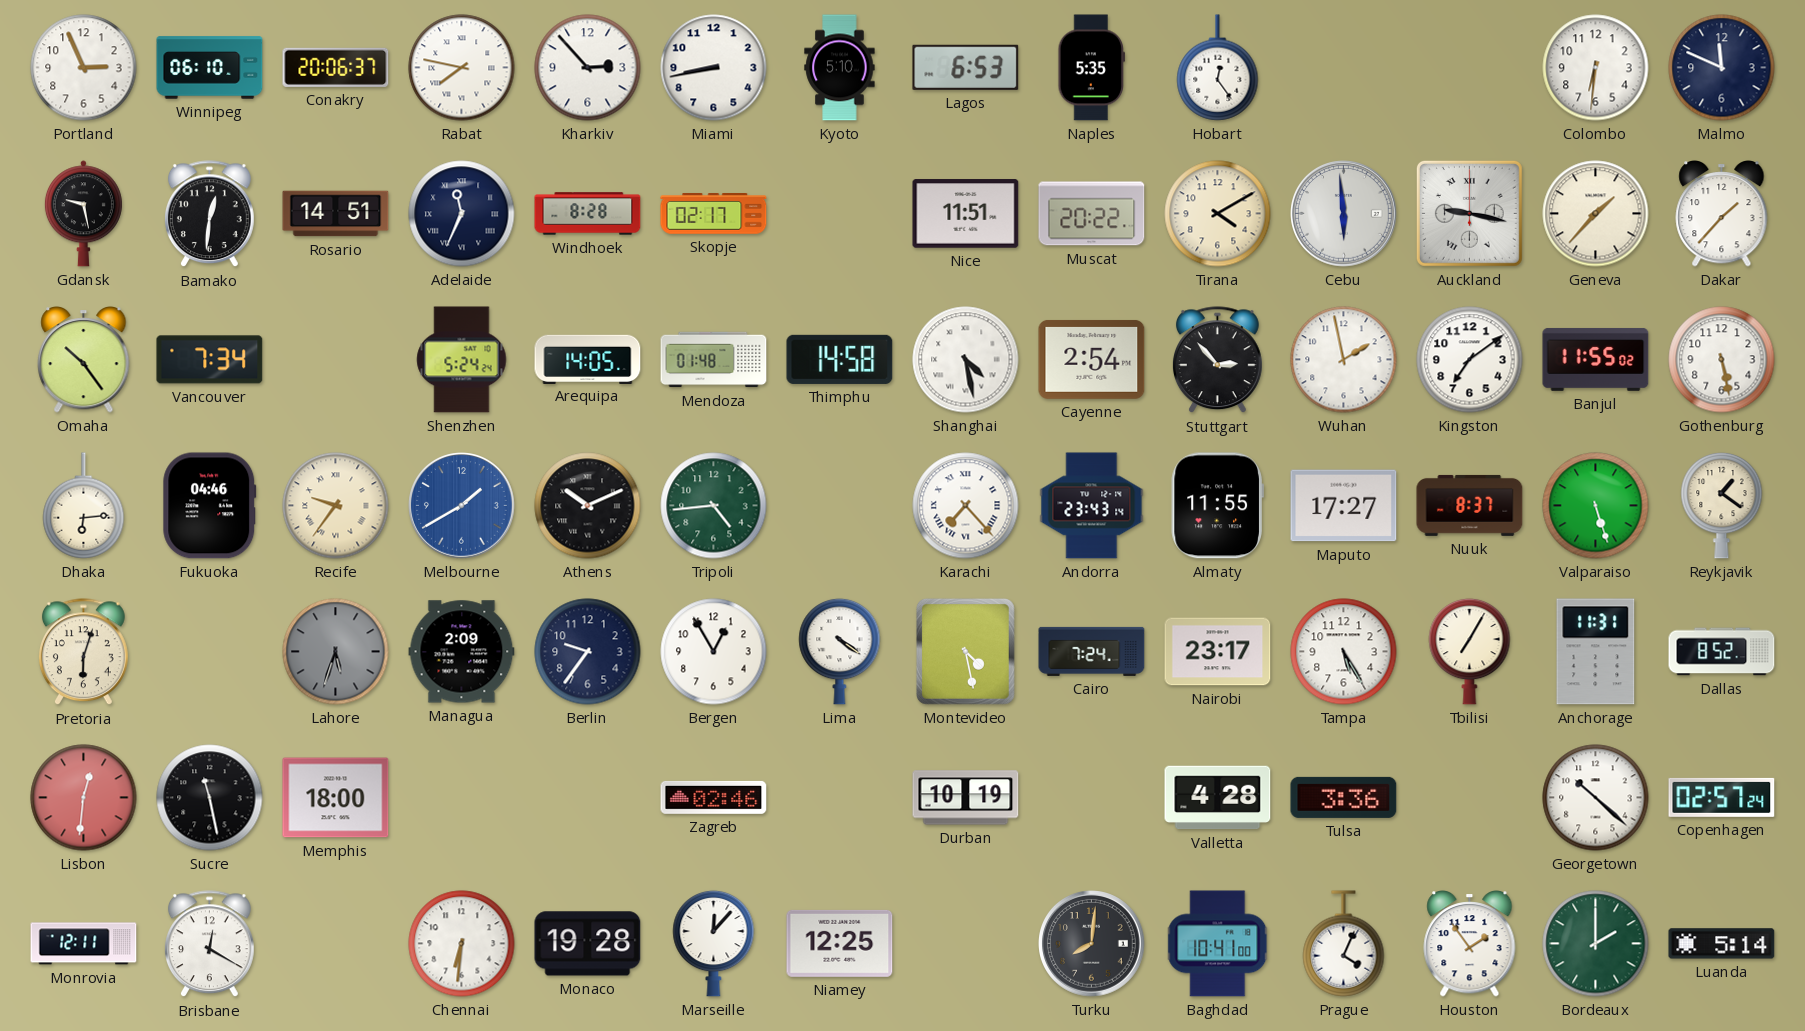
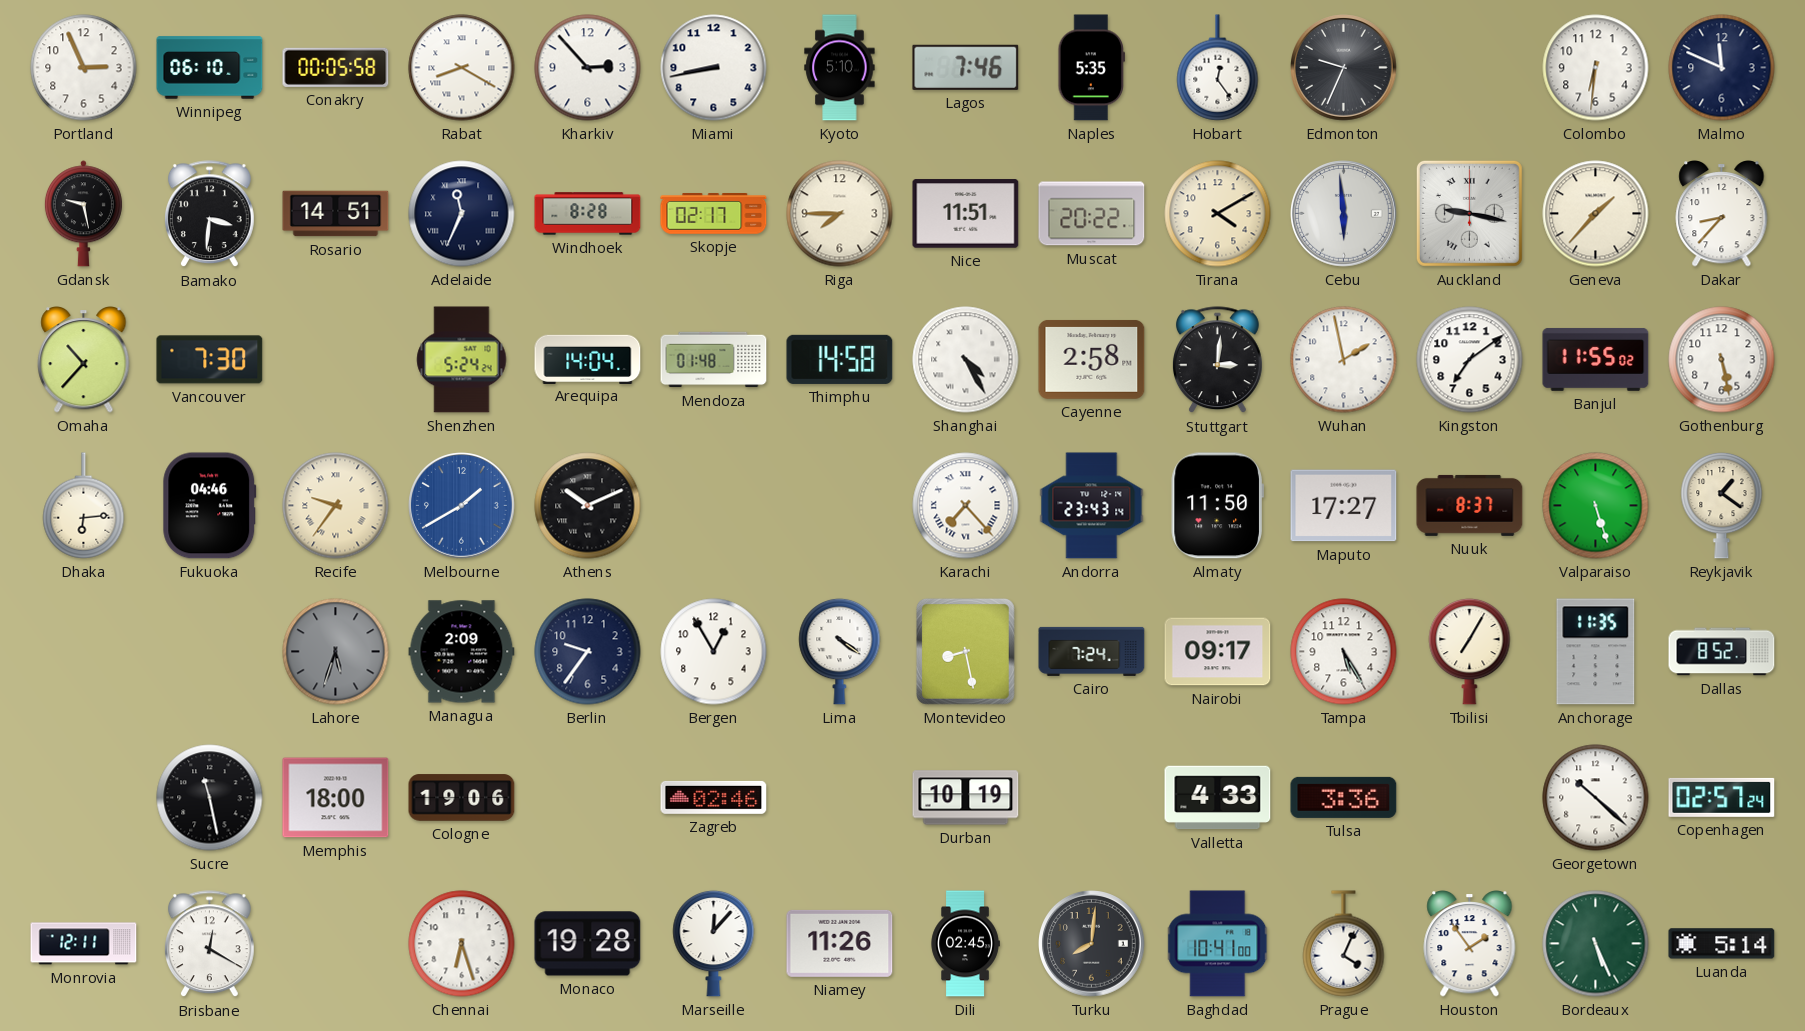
Conakry: 20:06 -> 00:05
Rabat: 7:47 -> 8:20
Lagos: 6:53 -> 7:46
Edmonton: none -> 9:34
Bamako: 12:31 -> 3:31
Riga: none -> 7:45
Dakar: 1:37 -> 8:37
Omaha: 10:24 -> 10:37
Vancouver: 7:34 -> 7:30
Arequipa: 14:05 -> 14:04
Shanghai: 4:28 -> 4:25
Cayenne: 2:54 -> 2:58
Stuttgart: 2:53 -> 3:01
Tripoli: 4:44 -> none
Almaty: 11:55 -> 11:50
Pretoria: 6:03 -> none
Montevideo: 4:28 -> 8:28
Nairobi: 23:17 -> 09:17
Anchorage: 11:31 -> 11:35
Lisbon: 12:31 -> none
Cologne: none -> 19:06
Valletta: 4:28 -> 4:33
Chennai: 6:31 -> 6:27
Niamey: 12:25 -> 11:26
Dili: none -> 02:45
Bordeaux: 2:00 -> 5:26
